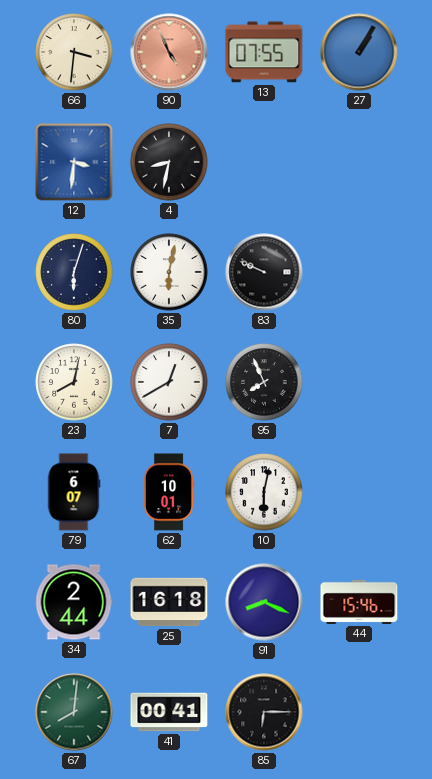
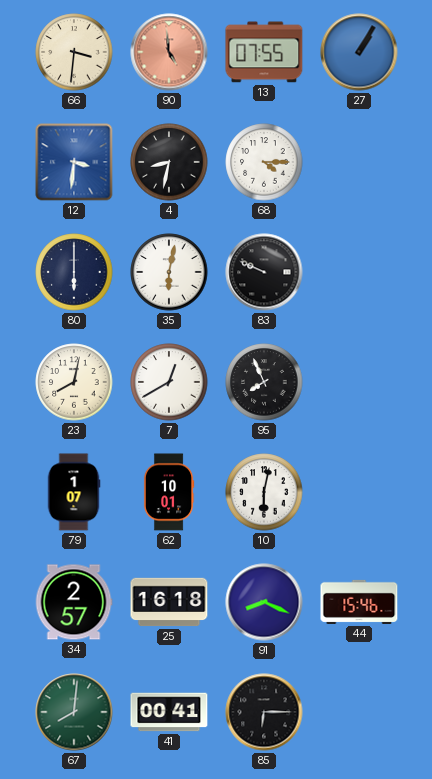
90: 4:56 -> 4:59
68: none -> 4:15
80: 6:03 -> 6:00
79: 6:07 -> 1:07
34: 2:44 -> 2:57
